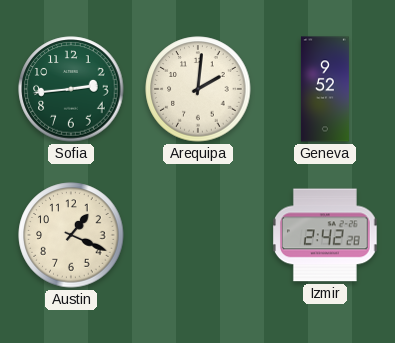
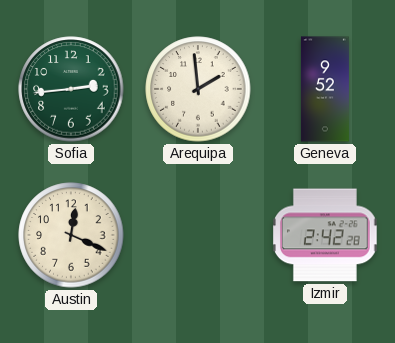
Arequipa: 2:01 -> 1:59
Austin: 1:19 -> 12:19
